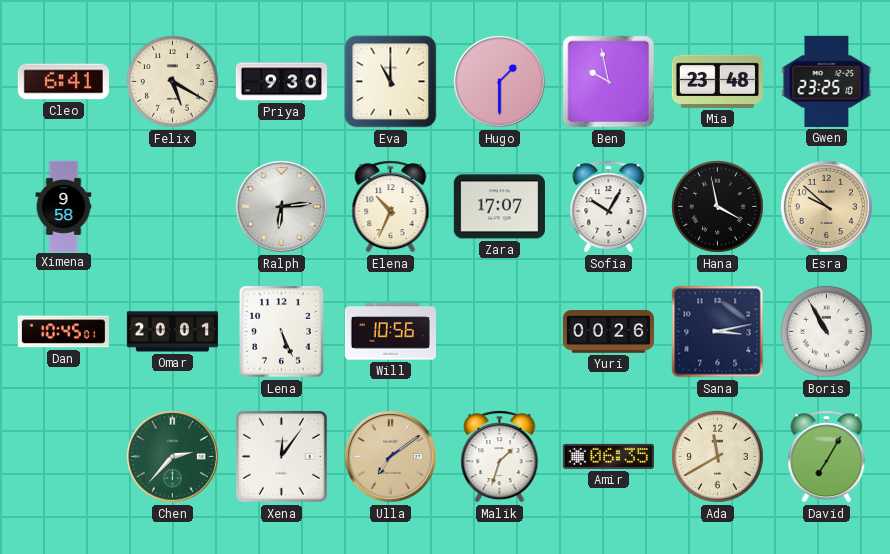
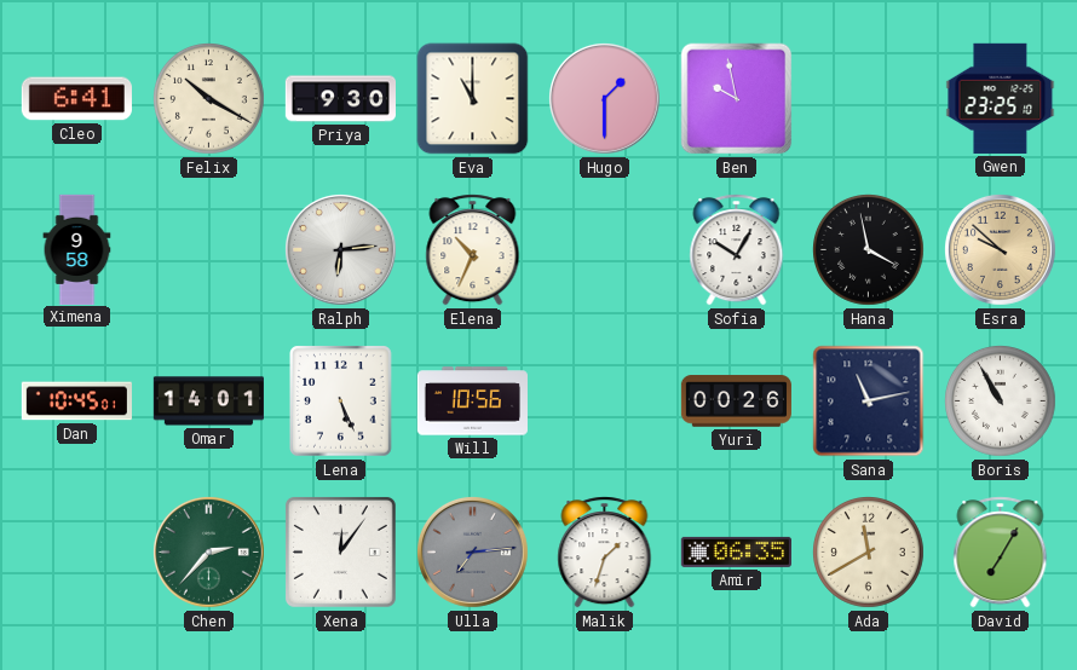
Felix: 5:20 -> 10:20
Mia: 23:48 -> none
Zara: 17:07 -> none
Omar: 20:01 -> 14:01
Sana: 3:13 -> 11:13
Ulla: 7:09 -> 7:14
Ulla dial: champagne -> grey
